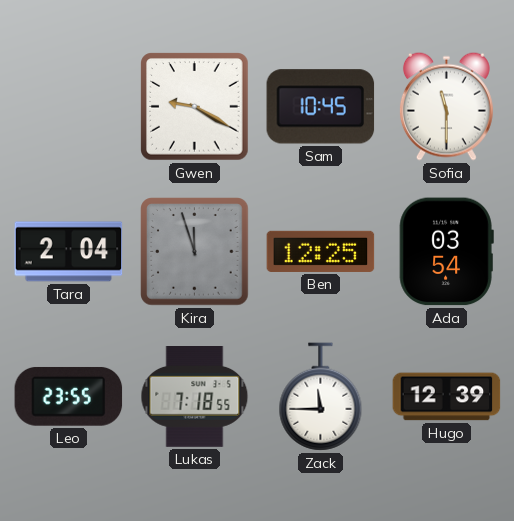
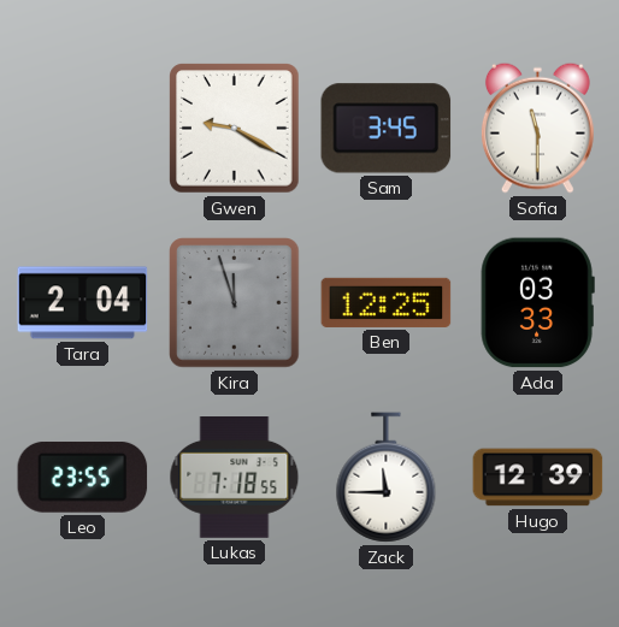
Sam: 10:45 -> 3:45
Ada: 03:54 -> 03:33
